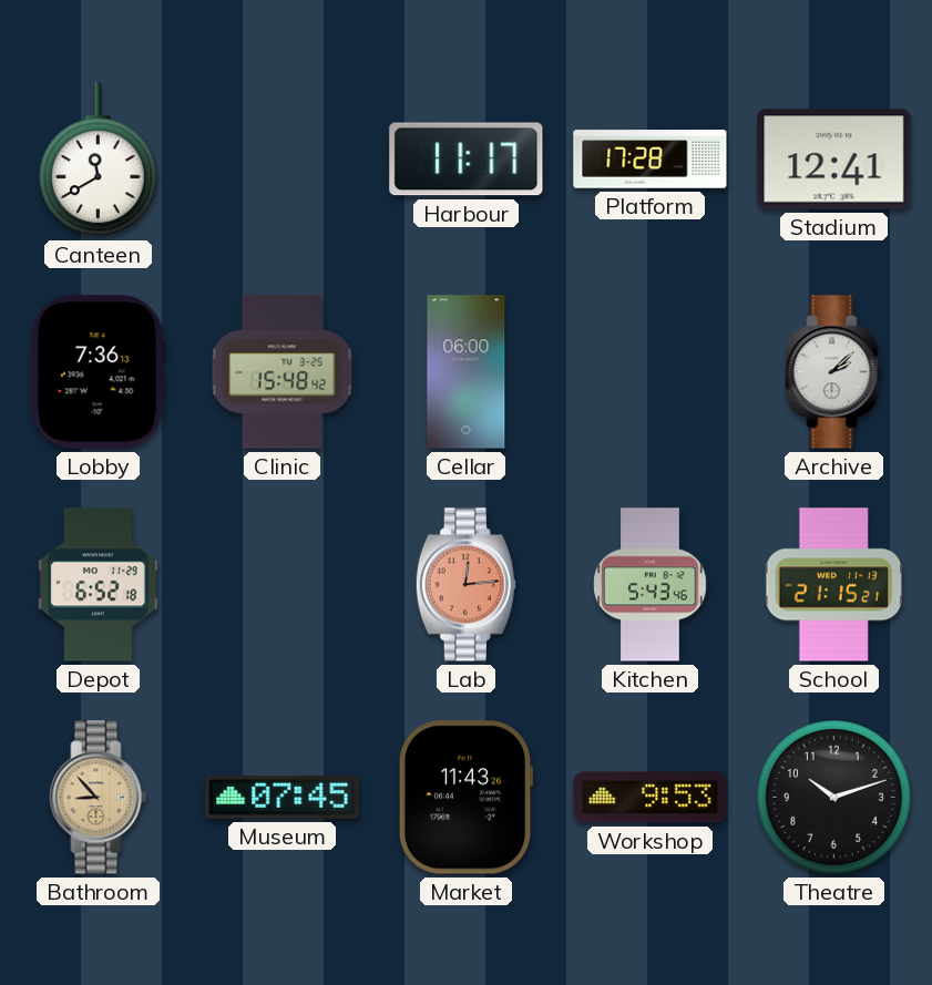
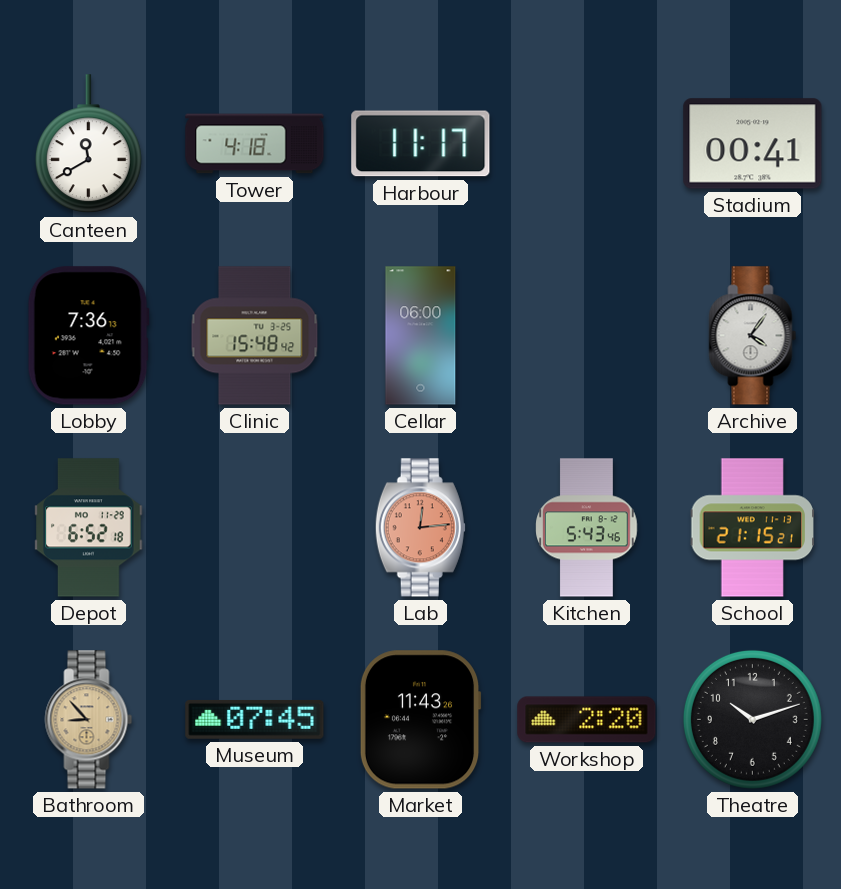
Tower: none -> 4:18
Platform: 17:28 -> none
Stadium: 12:41 -> 00:41
Archive: 2:08 -> 4:06
Workshop: 9:53 -> 2:20
